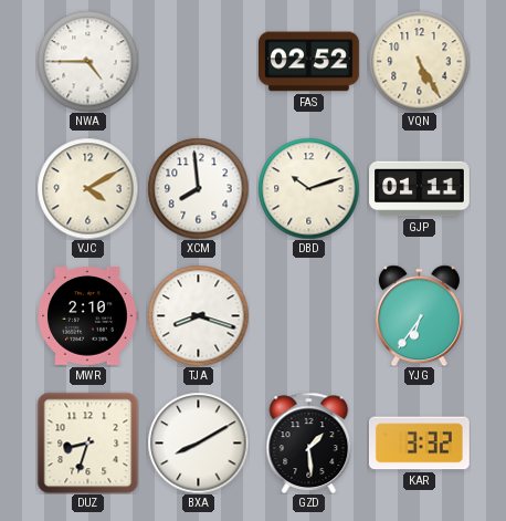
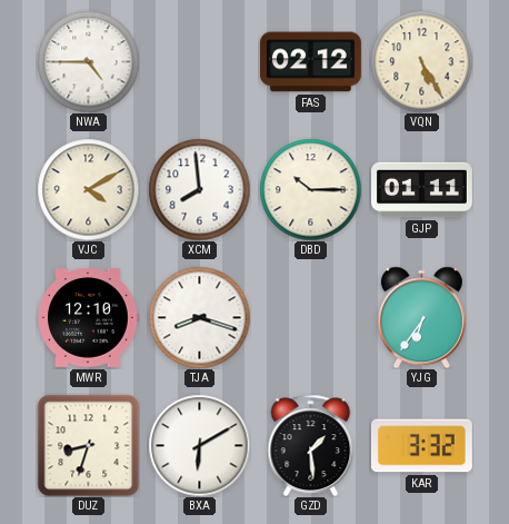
FAS: 02:52 -> 02:12
DBD: 10:12 -> 10:15
MWR: 2:10 -> 12:10
BXA: 8:10 -> 6:10
